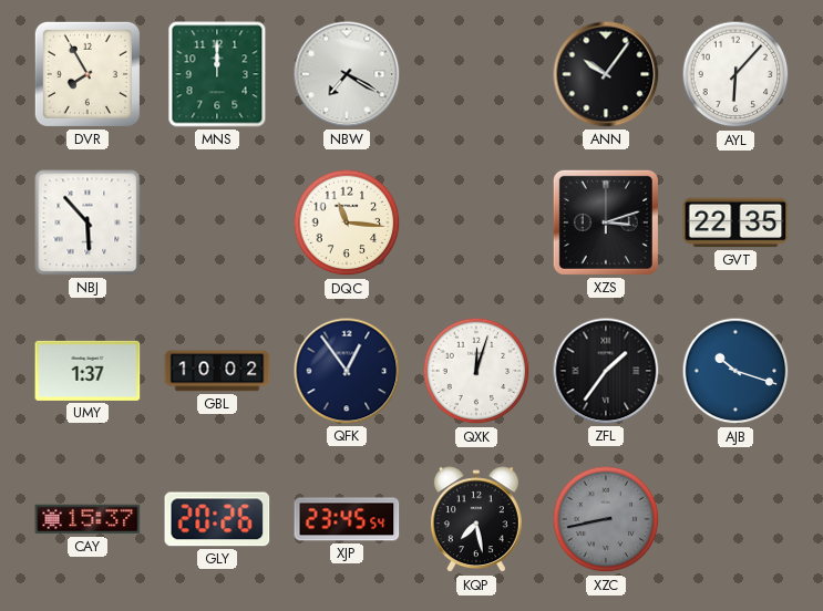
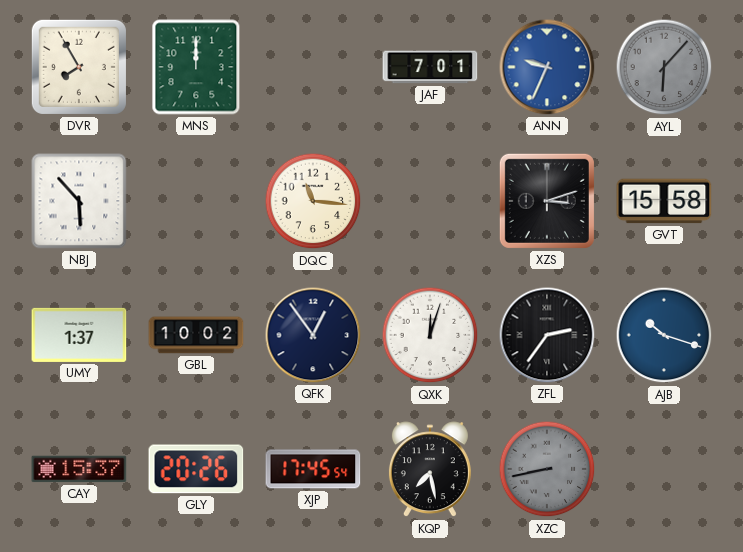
NBW: 7:20 -> none
JAF: none -> 7:01
ANN: 10:06 -> 9:34
ANN dial: black -> blue
AYL dial: white -> grey
GVT: 22:35 -> 15:58
ZFL: 1:36 -> 2:36
XJP: 23:45 -> 17:45
